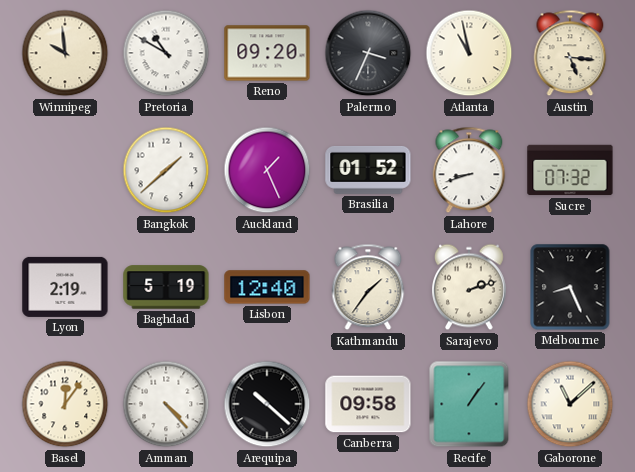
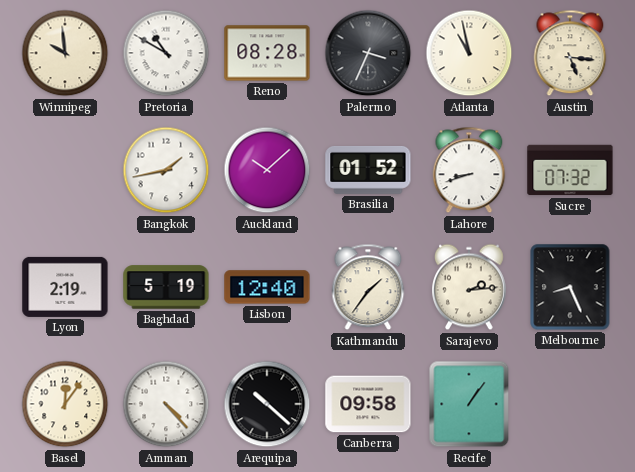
Reno: 09:20 -> 08:28
Bangkok: 1:38 -> 1:43
Auckland: 1:26 -> 10:08
Sarajevo: 2:12 -> 2:14
Gaborone: 11:08 -> none
